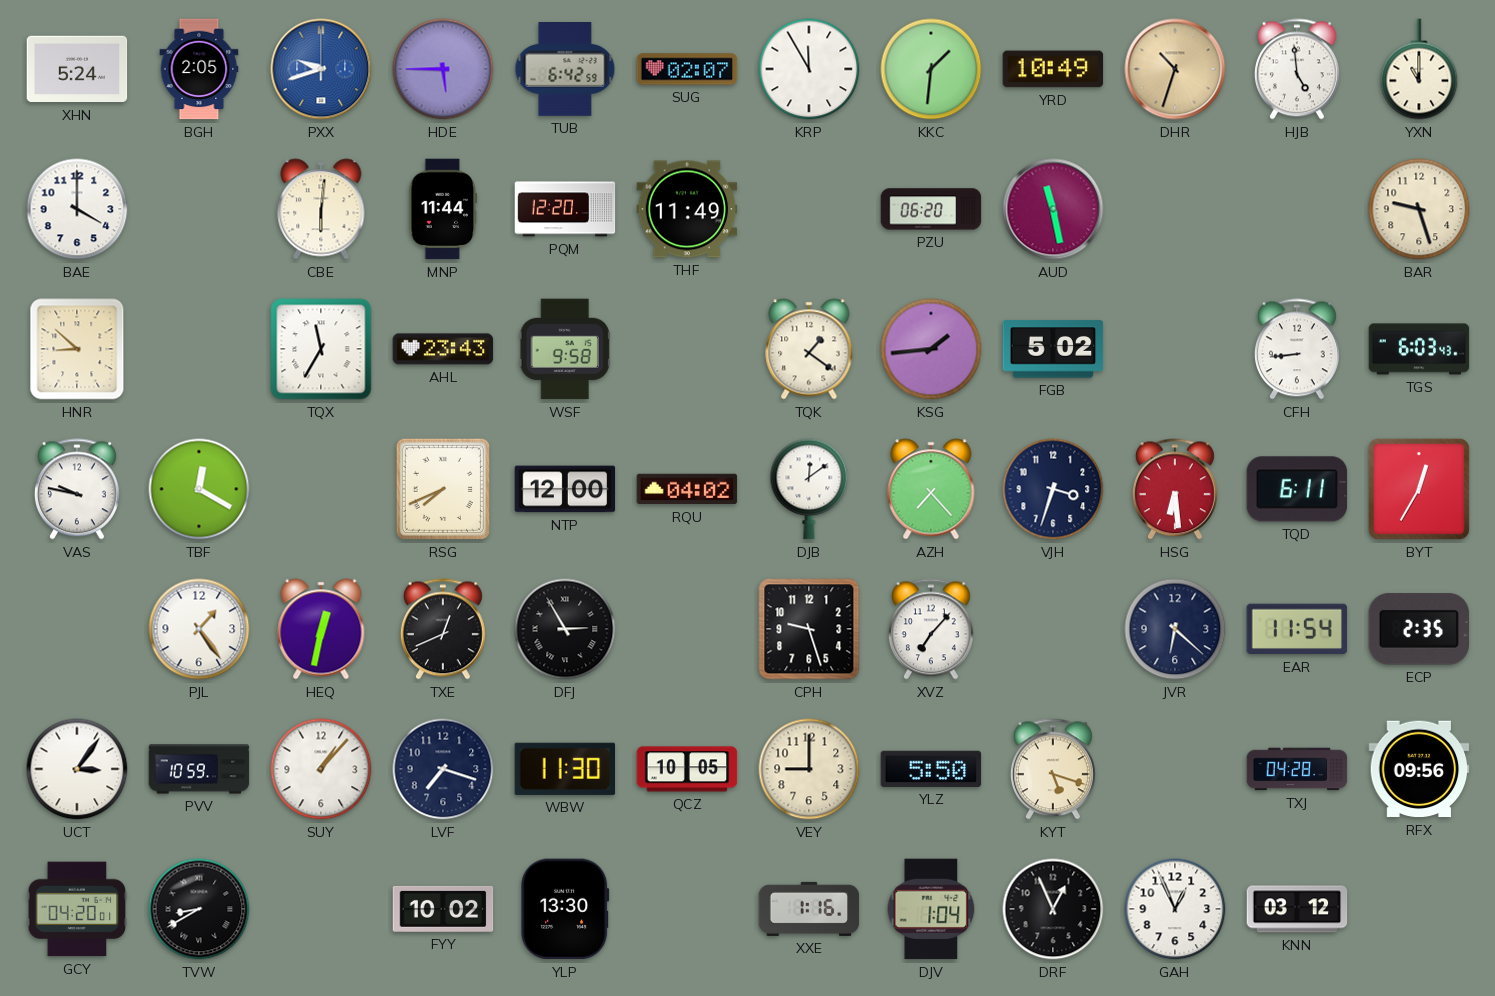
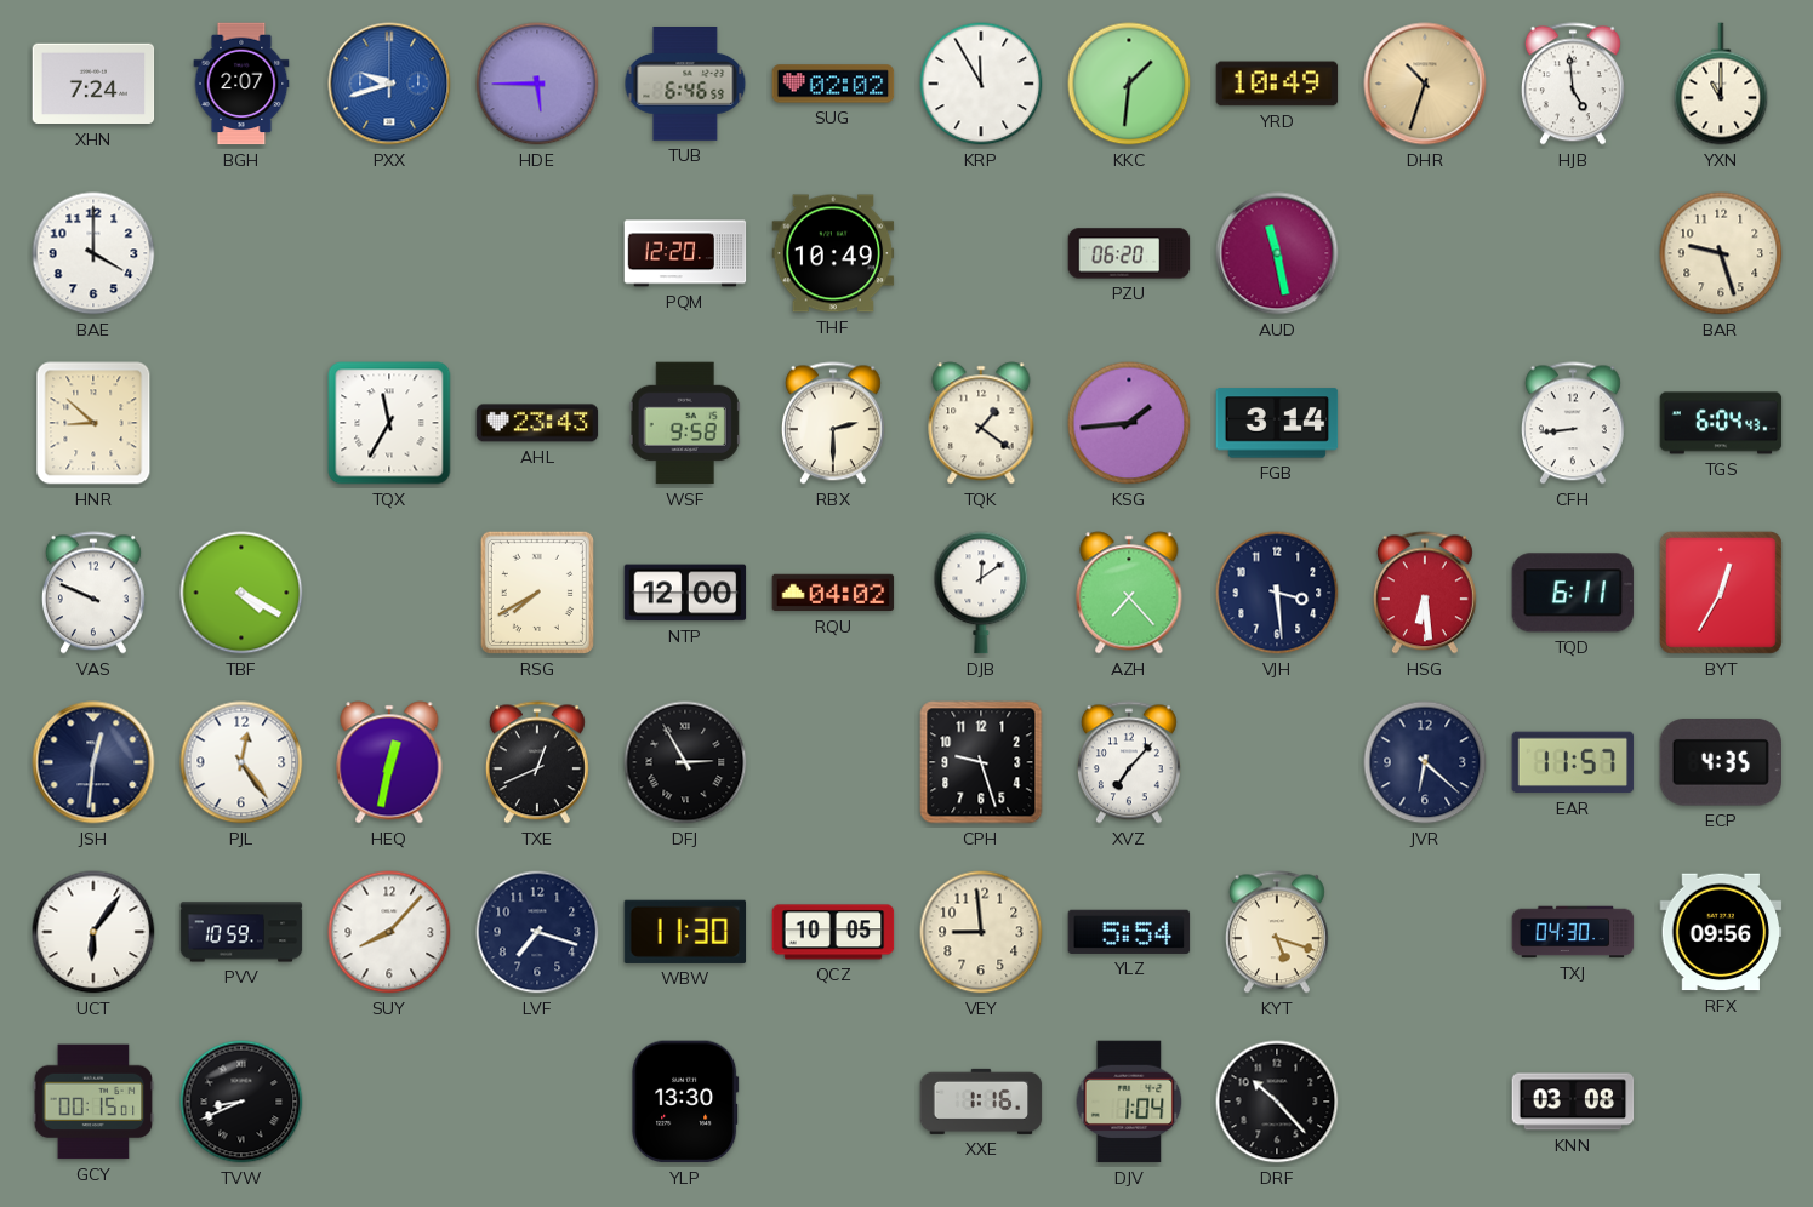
XHN: 5:24 -> 7:24
BGH: 2:05 -> 2:07
TUB: 6:42 -> 6:46
SUG: 02:07 -> 02:02
CBE: 6:01 -> none
MNP: 11:44 -> none
THF: 11:49 -> 10:49
RBX: none -> 2:30
FGB: 5:02 -> 3:14
TGS: 6:03 -> 6:04
VAS: 9:47 -> 9:49
TBF: 12:20 -> 4:20
RSG: 7:41 -> 7:40
VJH: 3:33 -> 3:29
JSH: none -> 12:31
PJL: 1:24 -> 12:24
EAR: 11:54 -> 11:57
ECP: 2:35 -> 4:35
UCT: 3:06 -> 6:06
SUY: 1:07 -> 8:07
VEY: 9:00 -> 8:59
YLZ: 5:50 -> 5:54
TXJ: 04:28 -> 04:30
GCY: 04:20 -> 00:15
TVW: 8:40 -> 8:41
FYY: 10:02 -> none
DRF: 12:56 -> 10:23
GAH: 12:56 -> none
KNN: 03:12 -> 03:08
